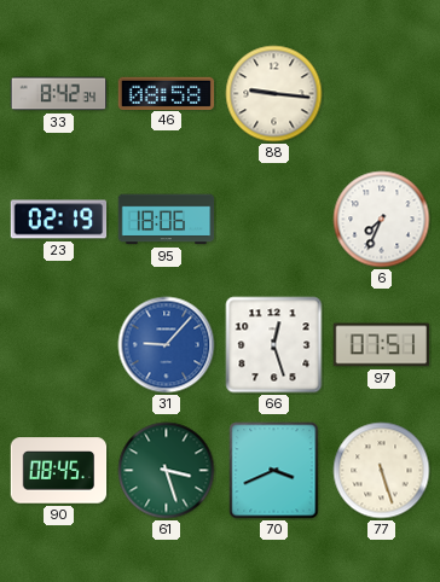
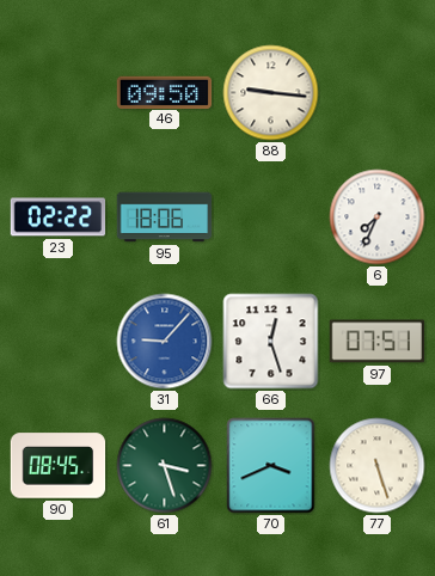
33: 8:42 -> none
46: 08:58 -> 09:50
23: 02:19 -> 02:22
